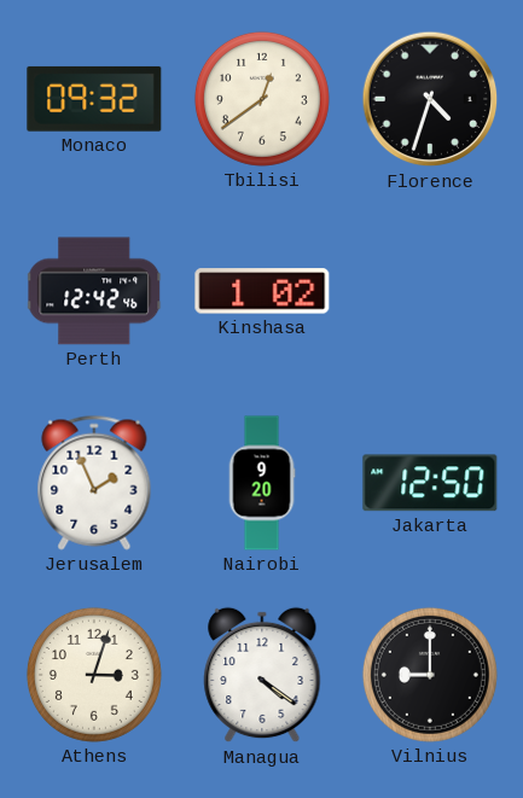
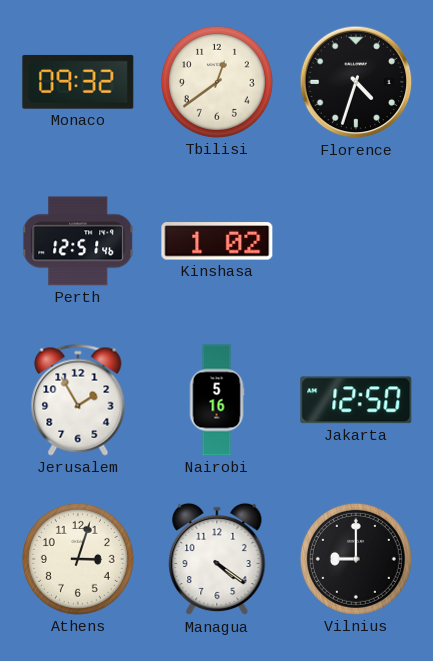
Perth: 12:42 -> 12:51
Jerusalem: 1:56 -> 1:55
Nairobi: 9:20 -> 5:16
